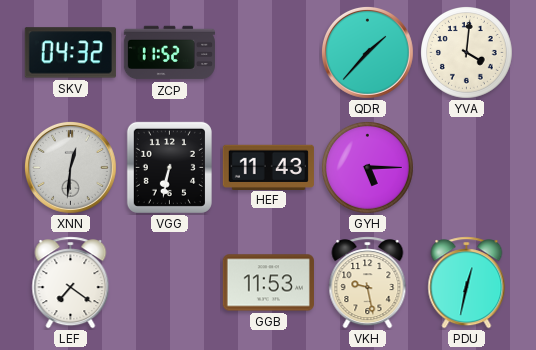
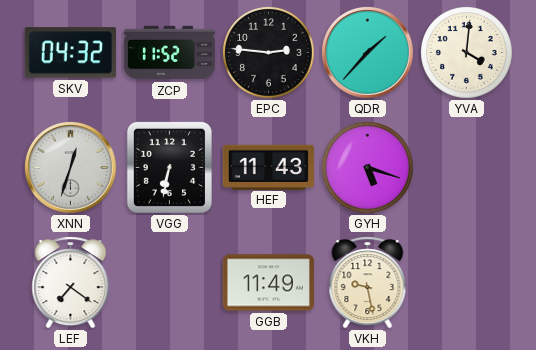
EPC: none -> 2:46
XNN: 12:31 -> 12:33
GYH: 5:15 -> 5:18
GGB: 11:53 -> 11:49
PDU: 12:32 -> none
